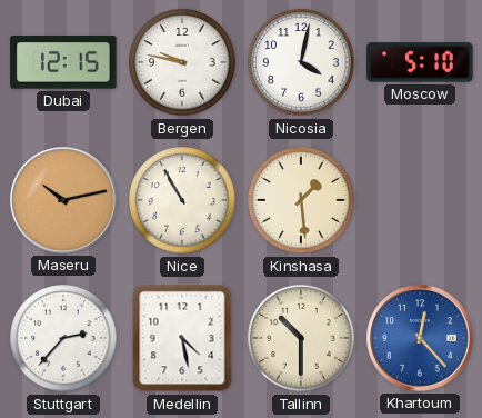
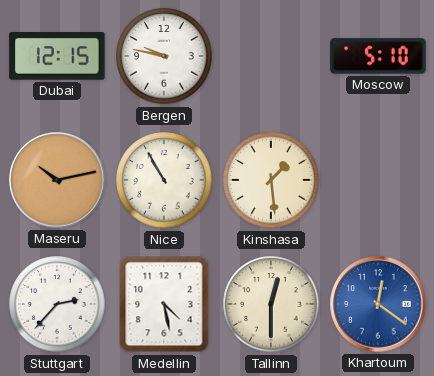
Nicosia: 4:02 -> none
Tallinn: 10:30 -> 12:30
Khartoum: 12:23 -> 12:21
